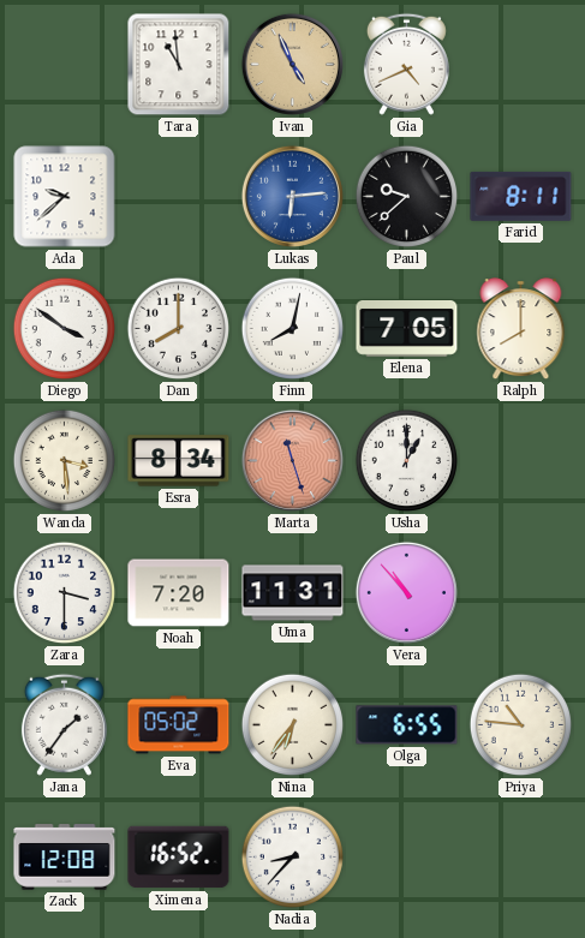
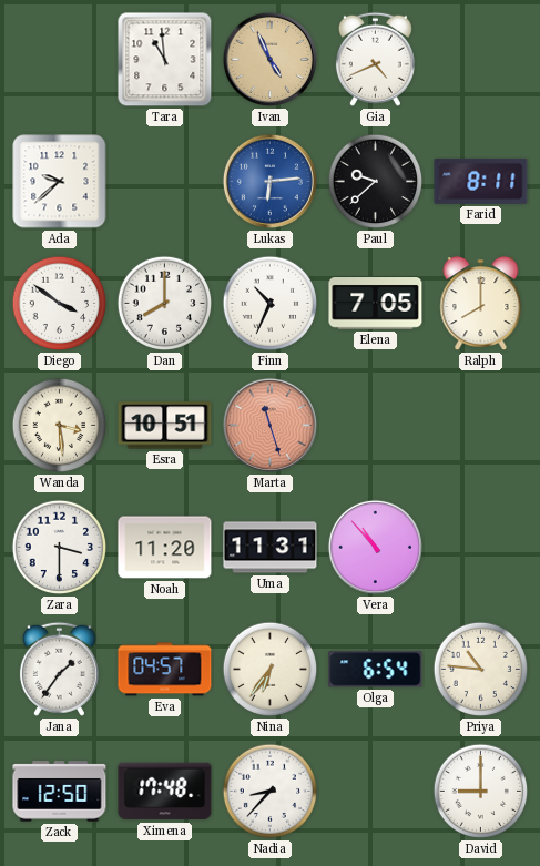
Finn: 8:02 -> 10:34
Esra: 8:34 -> 10:51
Usha: 1:00 -> none
Noah: 7:20 -> 11:20
Eva: 05:02 -> 04:57
Olga: 6:55 -> 6:54
Zack: 12:08 -> 12:50
Ximena: 16:52 -> 17:48
David: none -> 9:00
